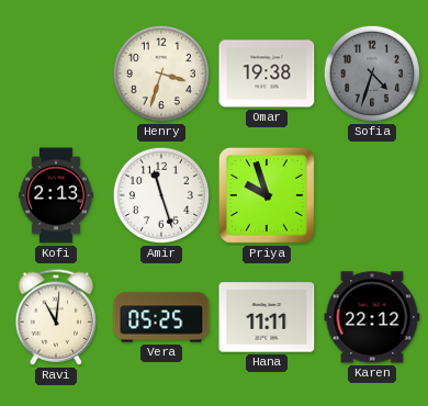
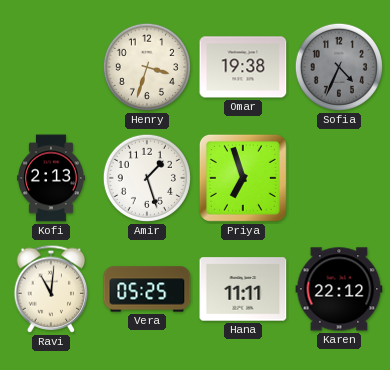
Sofia: 4:33 -> 4:34
Amir: 11:27 -> 1:27
Priya: 9:57 -> 6:57
